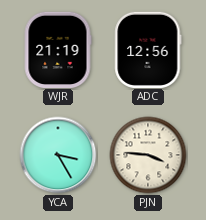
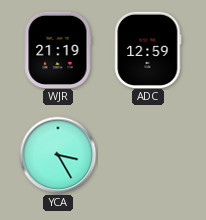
ADC: 12:56 -> 12:59
PJN: 3:46 -> none
